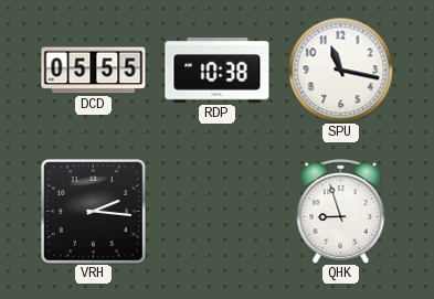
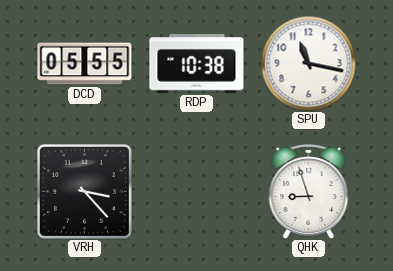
VRH: 2:16 -> 3:23
